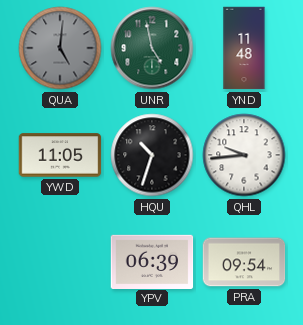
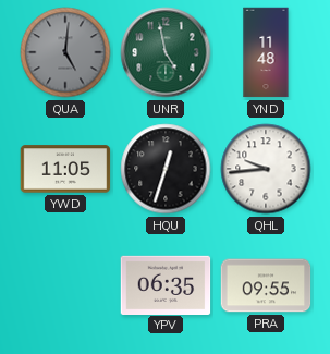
HQU: 10:33 -> 12:33
YPV: 06:39 -> 06:35
PRA: 09:54 -> 09:55
